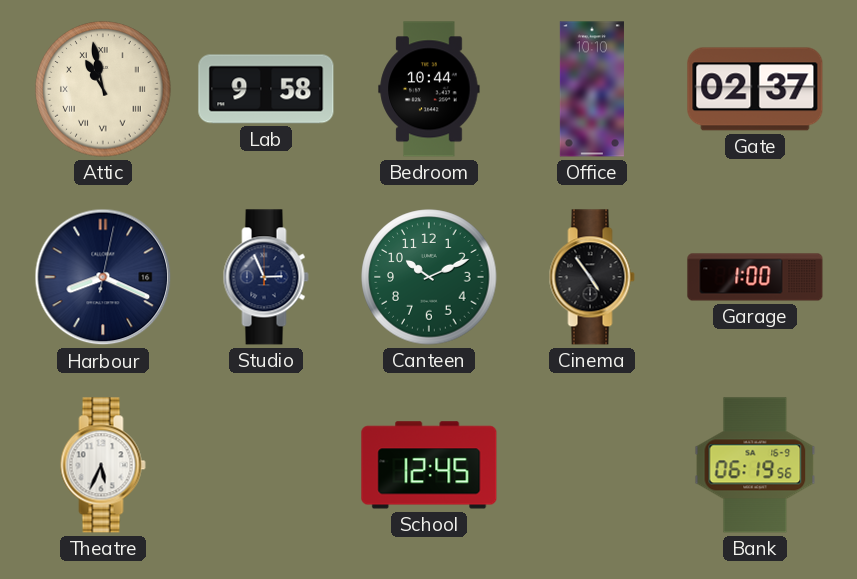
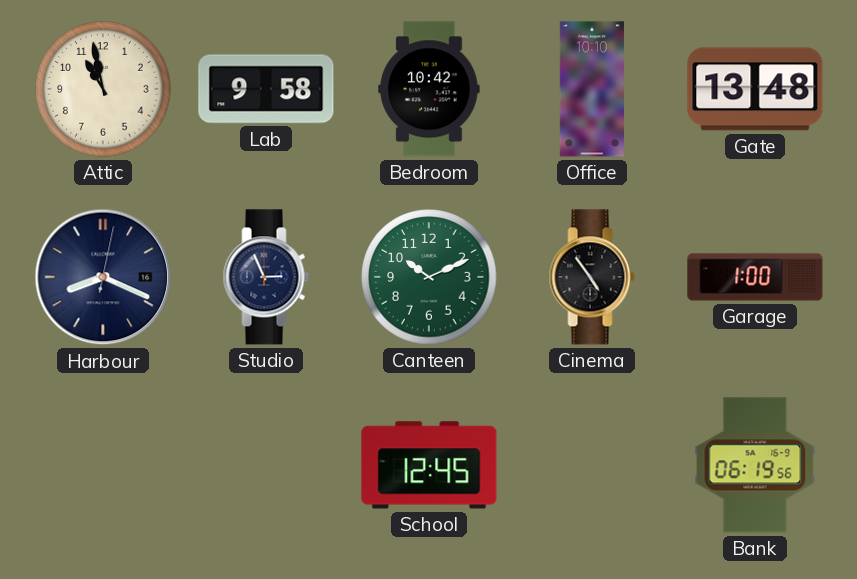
Attic numerals: Roman -> Arabic
Bedroom: 10:44 -> 10:42
Gate: 02:37 -> 13:48
Theatre: 5:34 -> none
